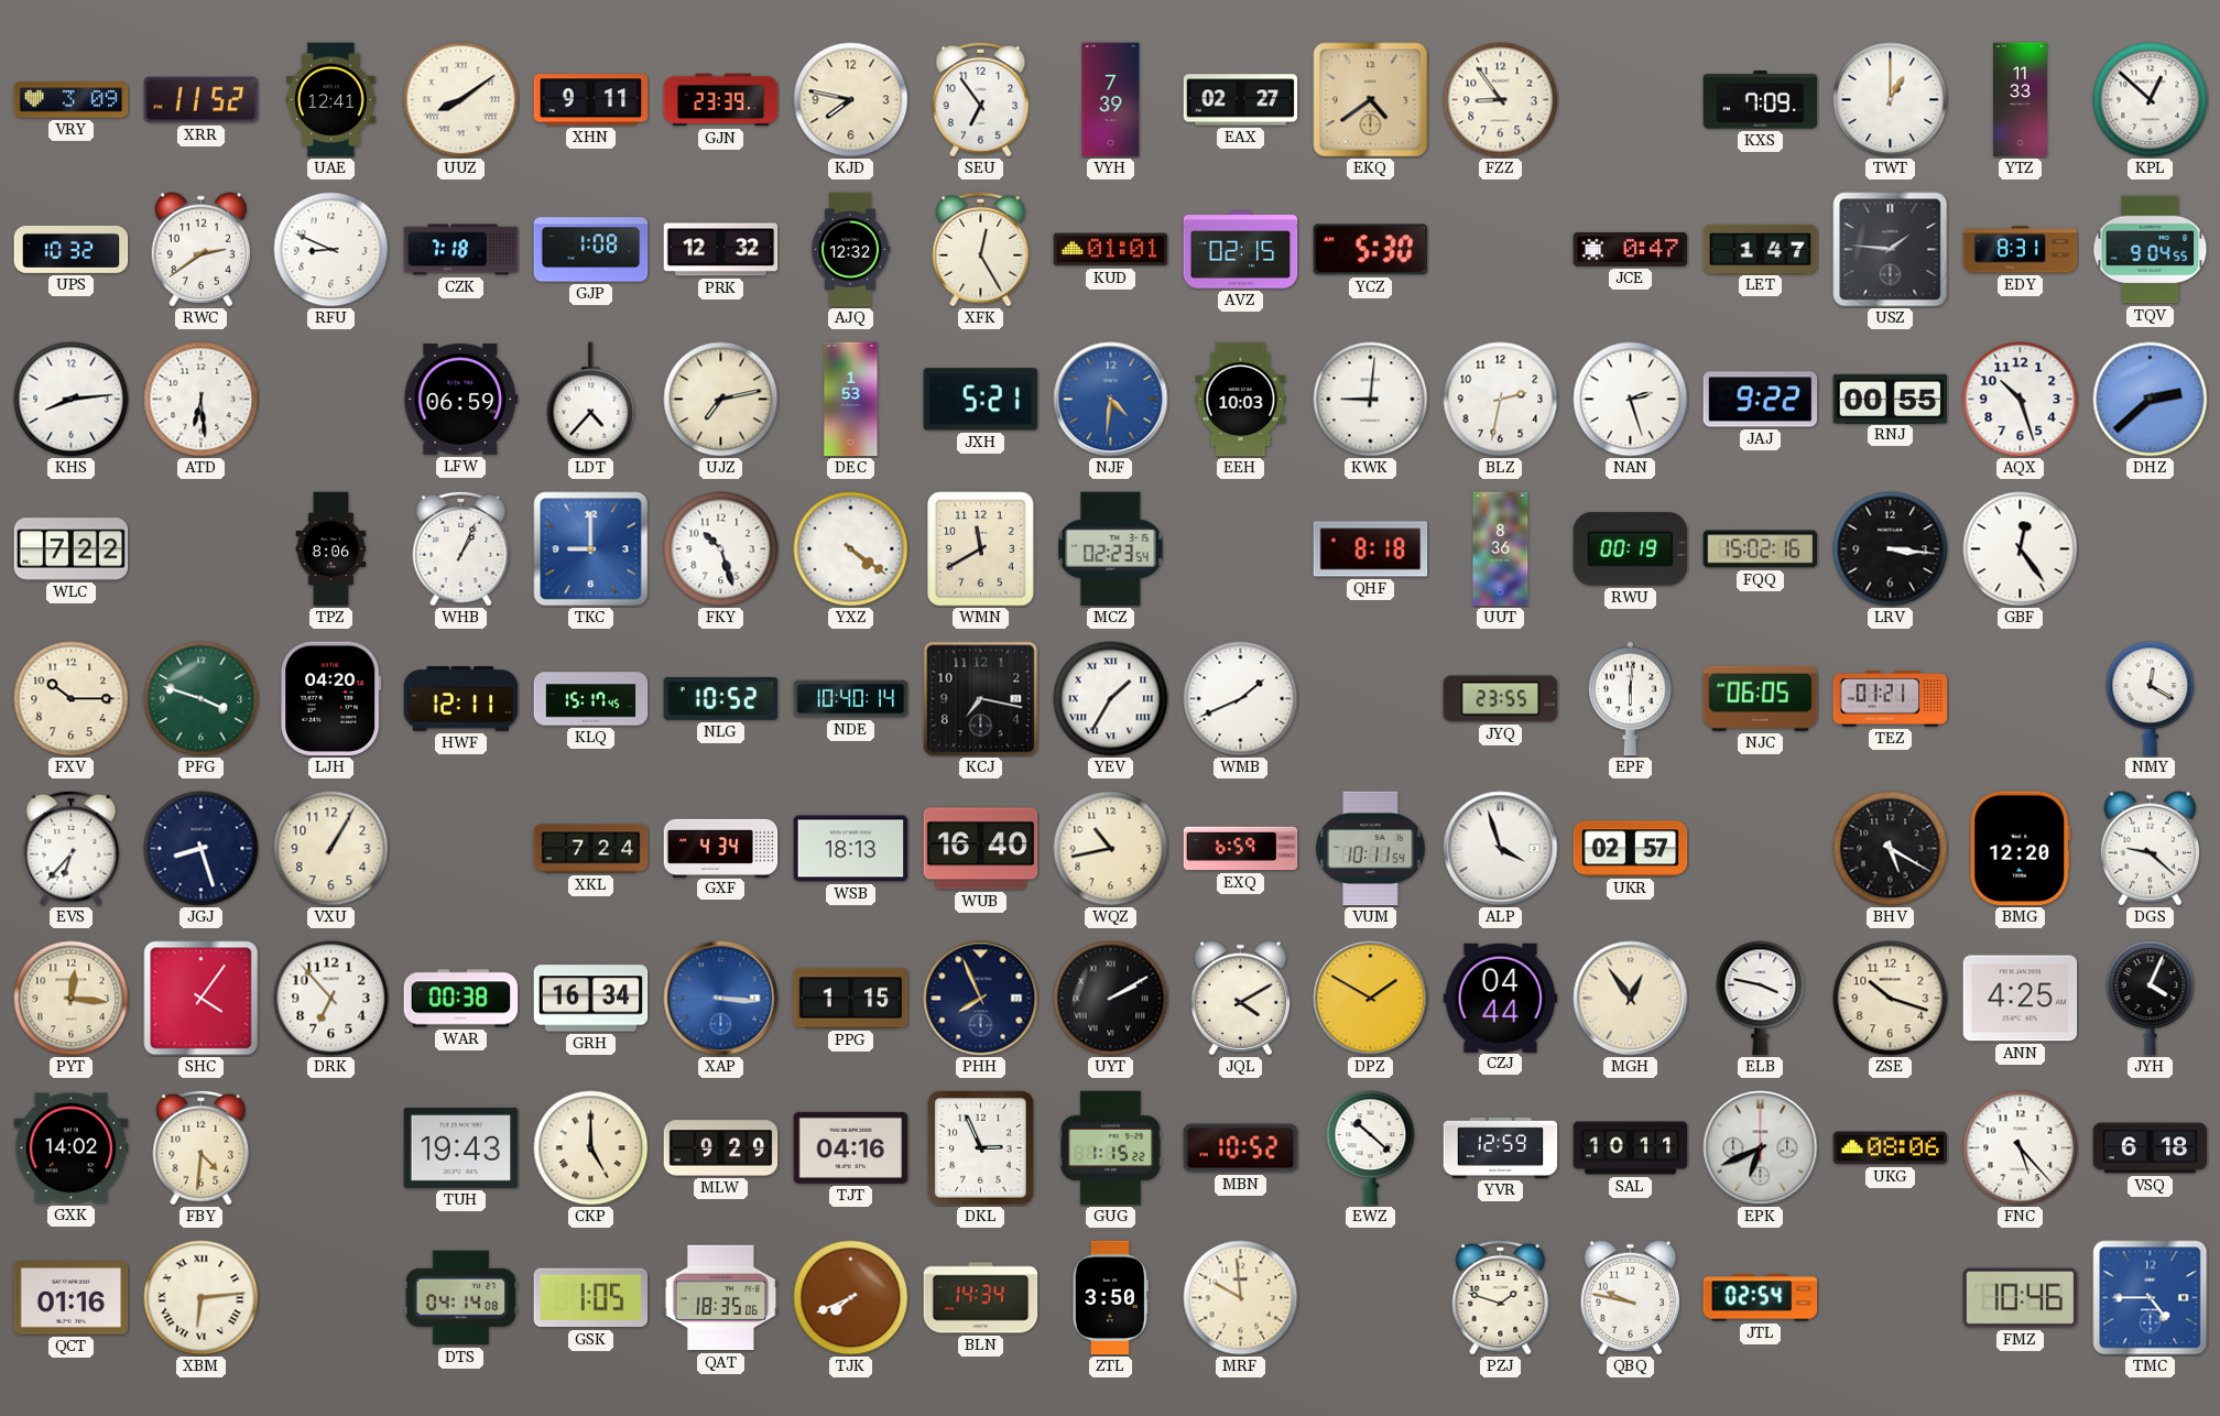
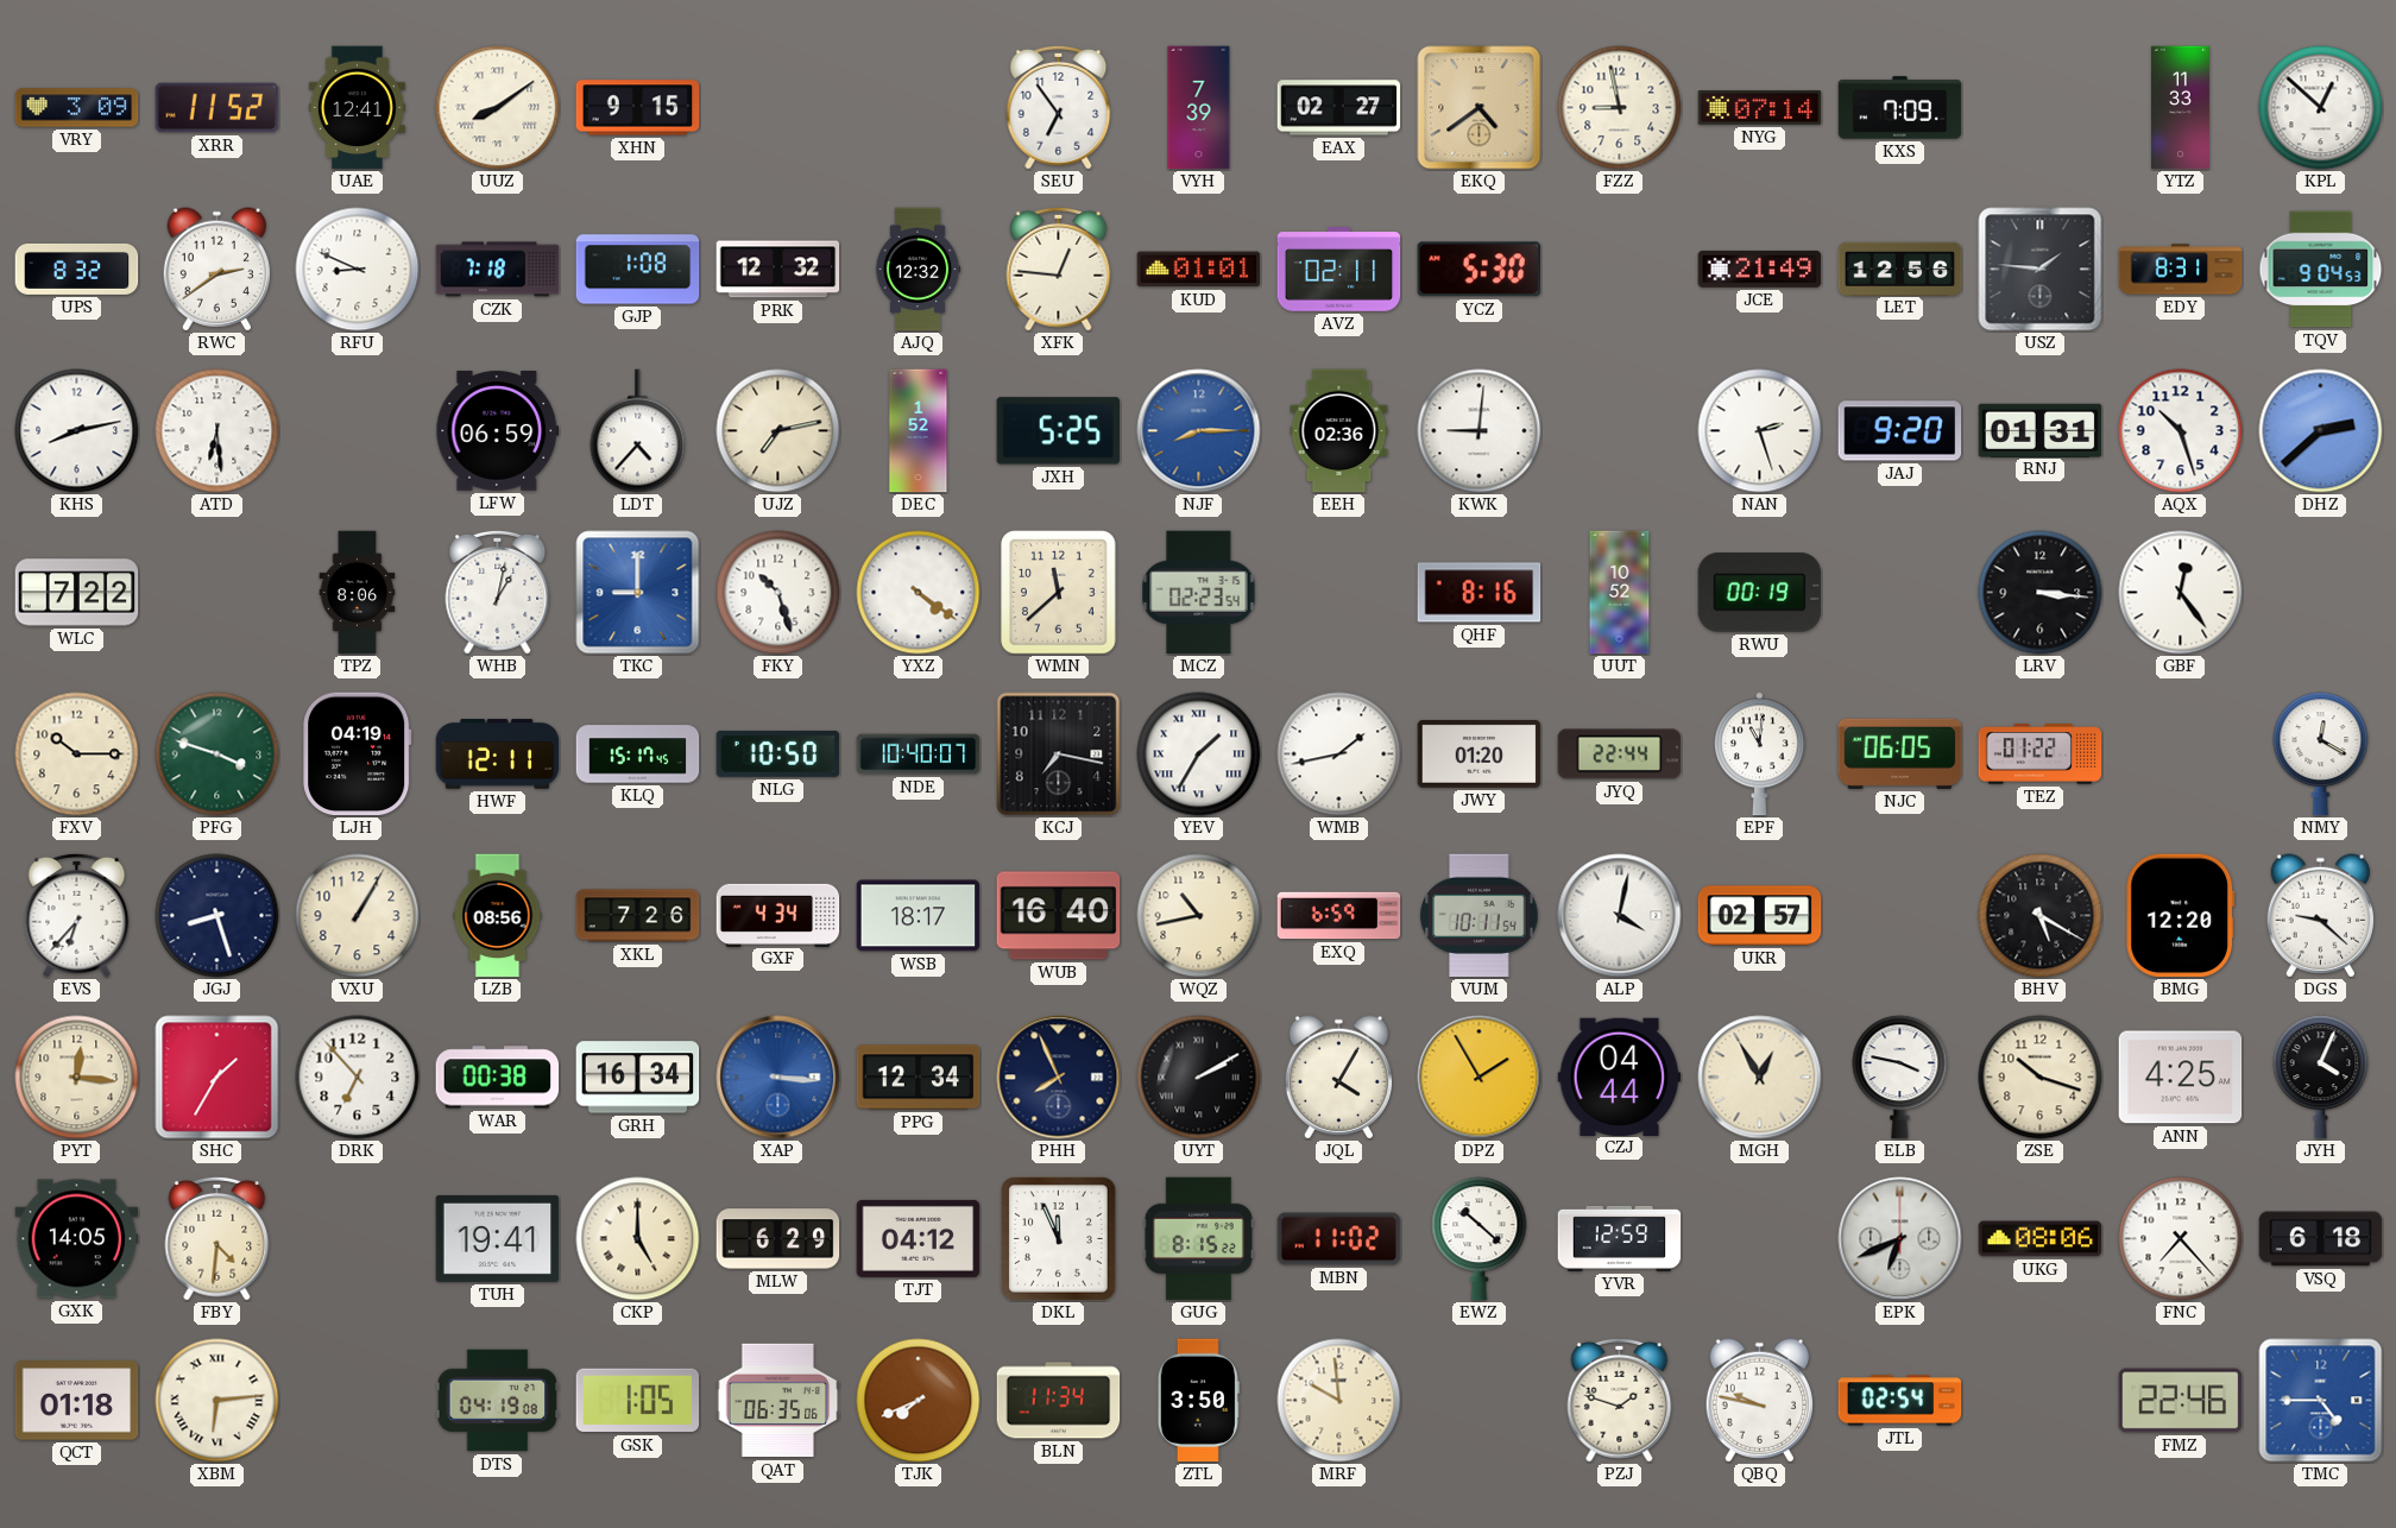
XHN: 9:11 -> 9:15
GJN: 23:39 -> none
KJD: 7:47 -> none
FZZ: 8:54 -> 8:58
NYG: none -> 07:14
TWT: 1:00 -> none
UPS: 10:32 -> 8:32
XFK: 12:25 -> 12:46
AVZ: 02:15 -> 02:11
JCE: 0:47 -> 21:49
LET: 1:47 -> 12:56
TQV: 9:04:55 -> 9:04:53
KHS: 8:14 -> 8:13
DEC: 1:53 -> 1:52
JXH: 5:21 -> 5:25
NJF: 4:31 -> 8:15
EEH: 10:03 -> 02:36
BLZ: 2:32 -> none
JAJ: 9:22 -> 9:20
RNJ: 00:55 -> 01:31
WHB: 1:04 -> 1:02
WMN: 11:40 -> 11:38
QHF: 8:18 -> 8:16
UUT: 8:36 -> 10:52
FQQ: 15:02 -> none
LJH: 04:20 -> 04:19
NLG: 10:52 -> 10:50
NDE: 10:40:14 -> 10:40:07
WMB: 1:41 -> 1:43
JWY: none -> 01:20
JYQ: 23:55 -> 22:44
EPF: 6:01 -> 11:01
TEZ: 01:21 -> 01:22
LZB: none -> 08:56
XKL: 7:24 -> 7:26
WSB: 18:13 -> 18:17
ALP: 3:57 -> 4:02
SHC: 4:06 -> 1:35
PPG: 1:15 -> 12:34
JQL: 4:10 -> 4:05
DPZ: 1:50 -> 1:55
MGH: 12:54 -> 12:55
GXK: 14:02 -> 14:05
TUH: 19:43 -> 19:41
MLW: 9:29 -> 6:29
TJT: 04:16 -> 04:12
DKL: 2:56 -> 11:56
GUG: 1:15 -> 8:15
MBN: 10:52 -> 11:02
SAL: 10:11 -> none
FNC: 5:23 -> 7:23
QCT: 01:16 -> 01:18
DTS: 04:14 -> 04:19
QAT: 18:35 -> 06:35
BLN: 14:34 -> 11:34
FMZ: 10:46 -> 22:46
